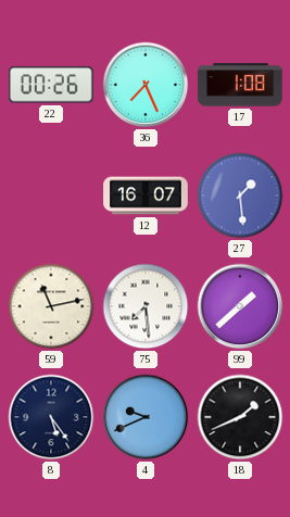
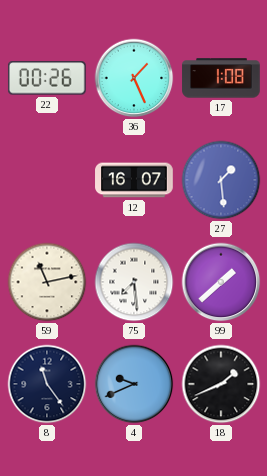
36: 7:26 -> 1:26
8: 5:24 -> 11:24
